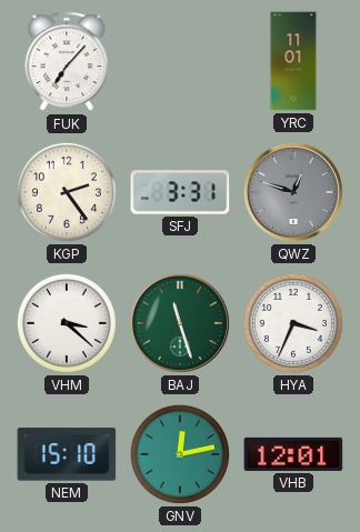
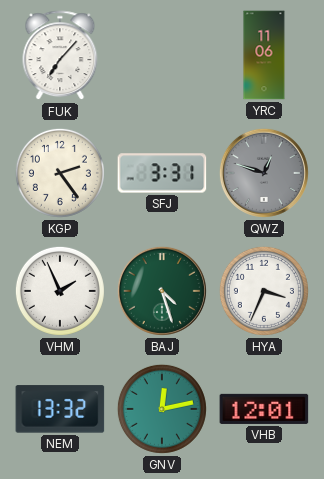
YRC: 11:01 -> 11:06
VHM: 3:22 -> 1:56
BAJ: 11:27 -> 4:27
NEM: 15:10 -> 13:32
